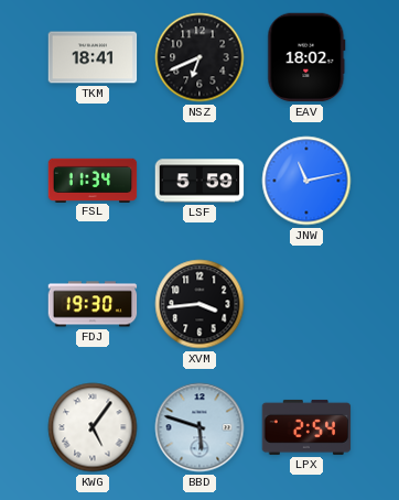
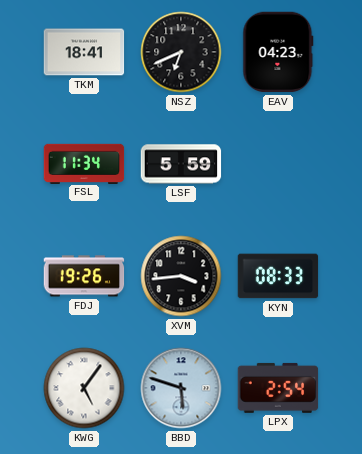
EAV: 18:02 -> 04:23
JNW: 11:13 -> none
FDJ: 19:30 -> 19:26
KYN: none -> 08:33
